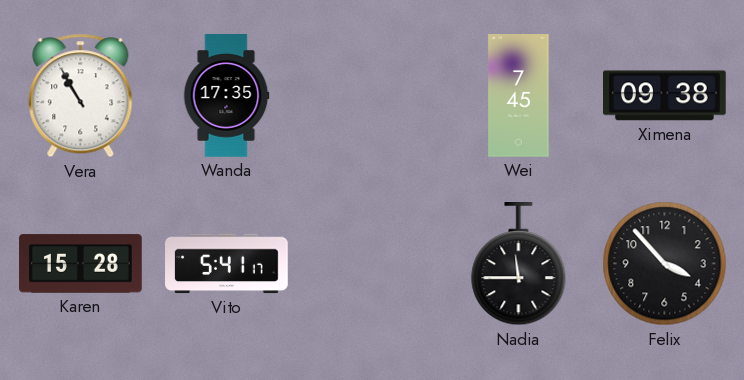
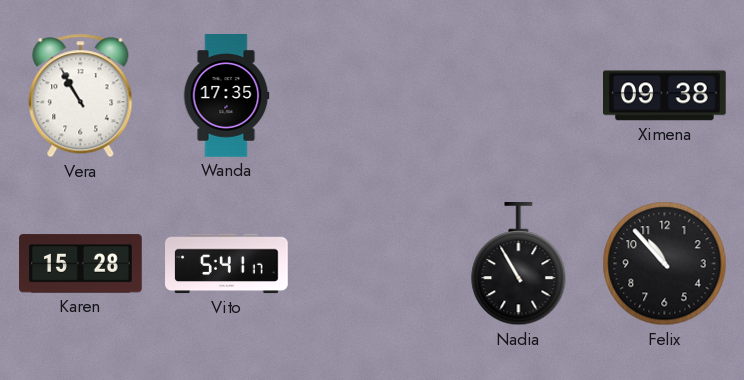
Wei: 7:45 -> none
Nadia: 11:45 -> 10:55
Felix: 3:53 -> 10:53
